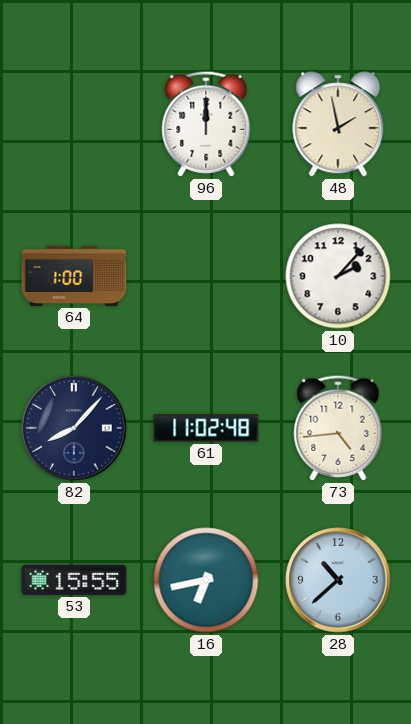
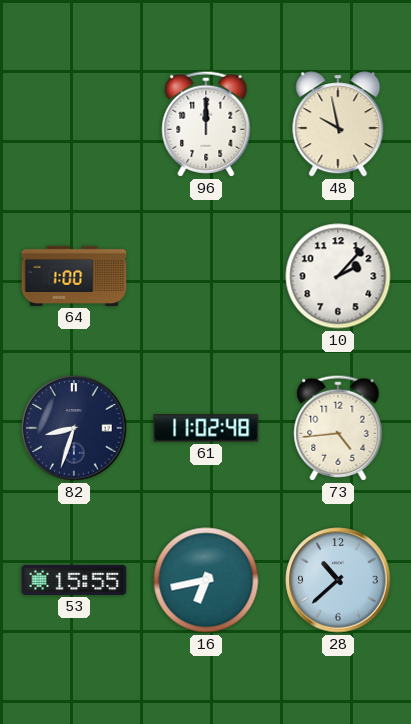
48: 1:58 -> 9:58
82: 8:07 -> 8:33
